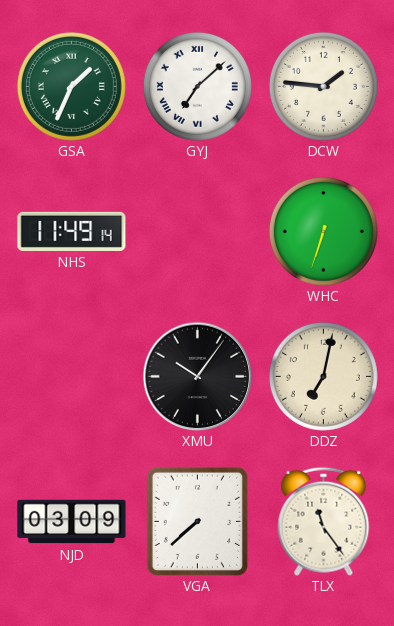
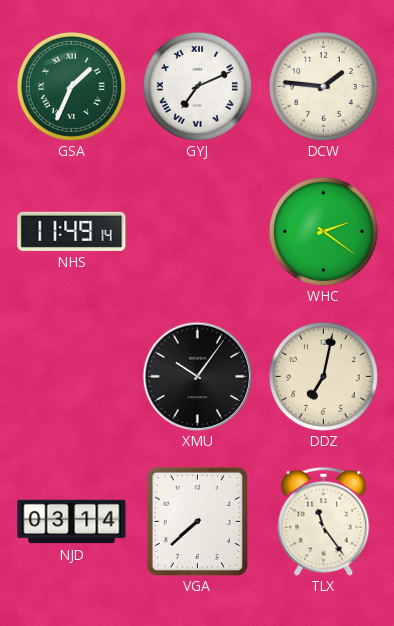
GYJ: 7:08 -> 7:11
WHC: 6:33 -> 2:21
NJD: 03:09 -> 03:14
